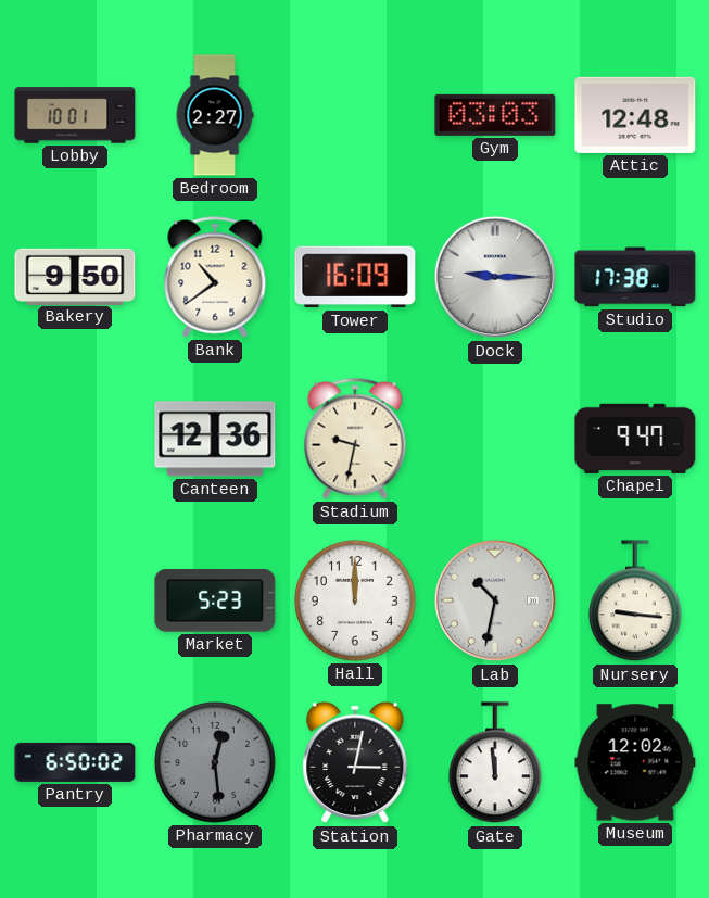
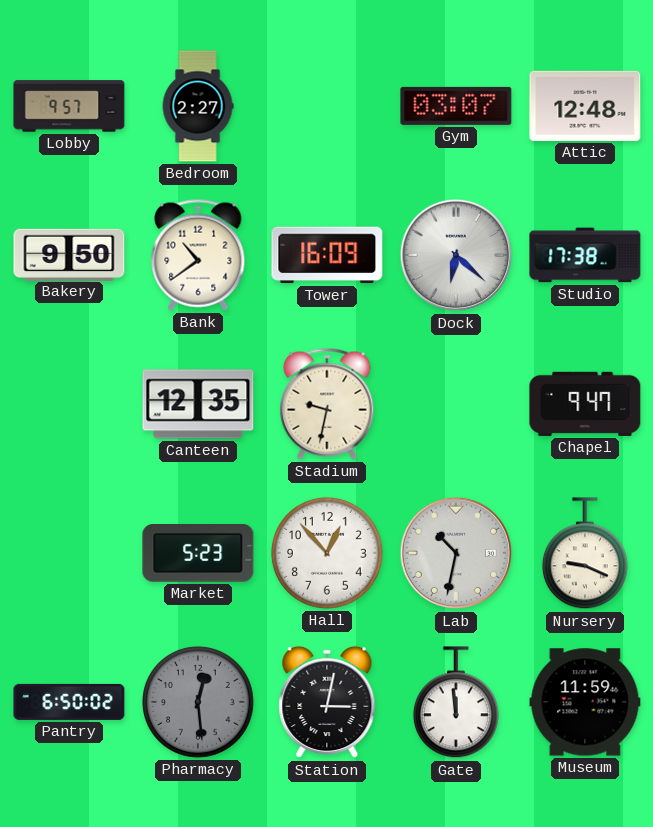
Lobby: 10:01 -> 9:57
Gym: 03:03 -> 03:07
Dock: 9:15 -> 6:22
Canteen: 12:36 -> 12:35
Hall: 12:00 -> 12:53
Nursery: 9:16 -> 9:19
Museum: 12:02 -> 11:59
